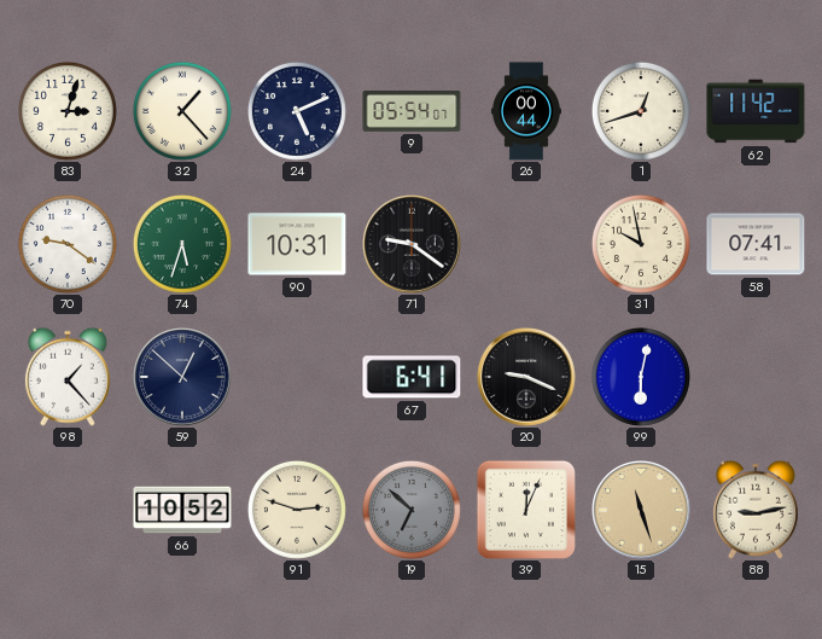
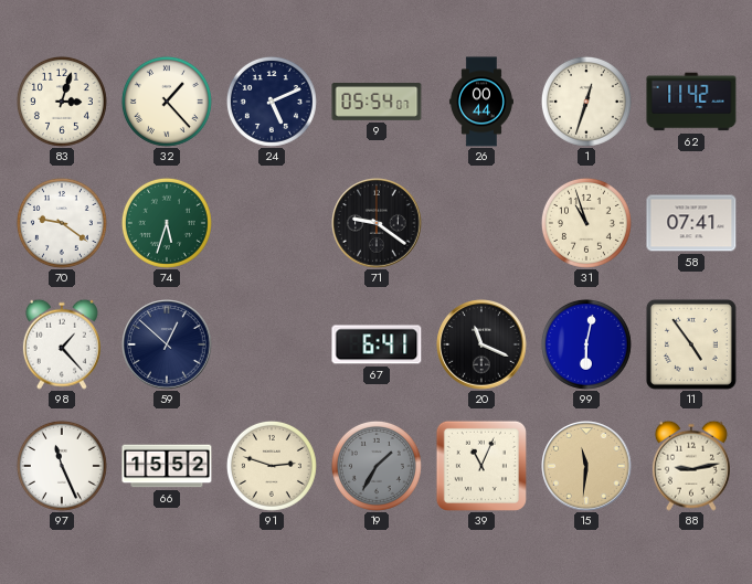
1: 12:42 -> 12:33
90: 10:31 -> none
31: 9:58 -> 10:57
20: 9:19 -> 11:19
11: none -> 4:54
97: none -> 11:26
66: 10:52 -> 15:52
19: 6:52 -> 1:35
39: 12:04 -> 11:04
15: 11:27 -> 11:31
